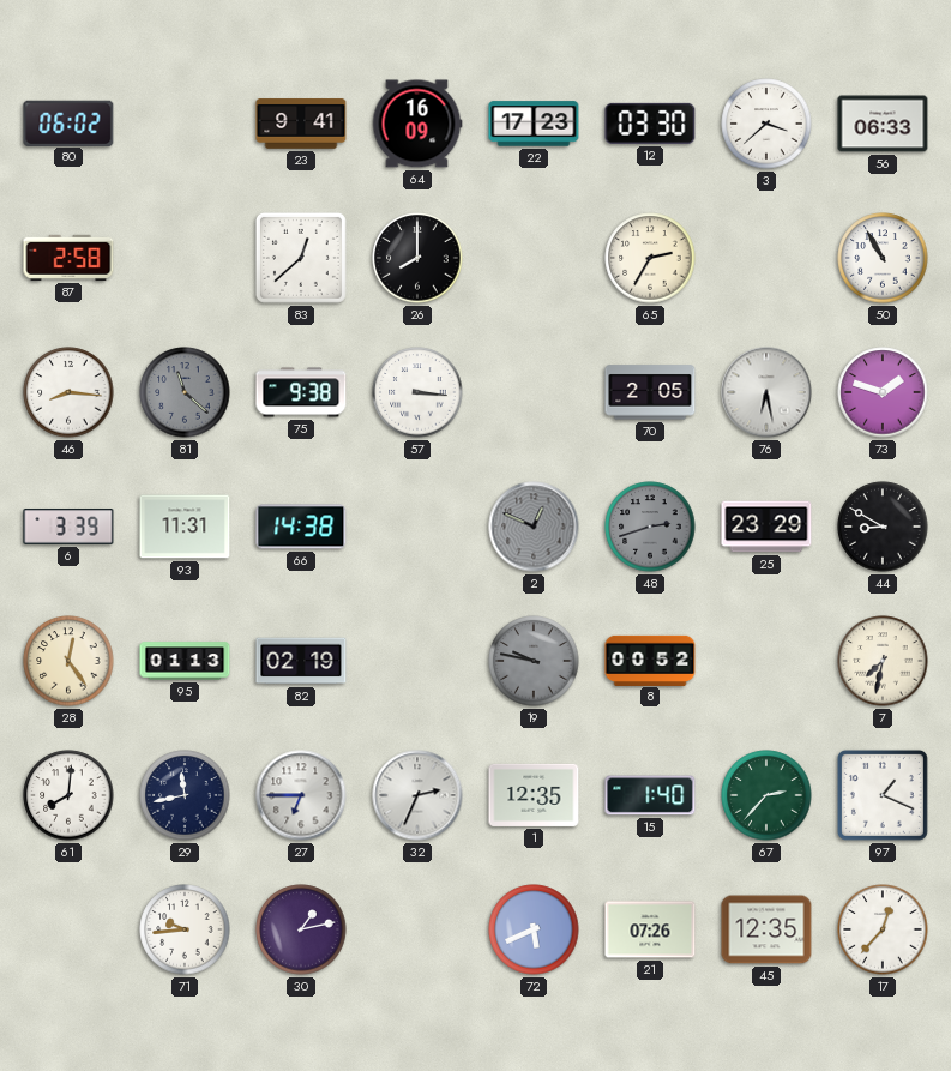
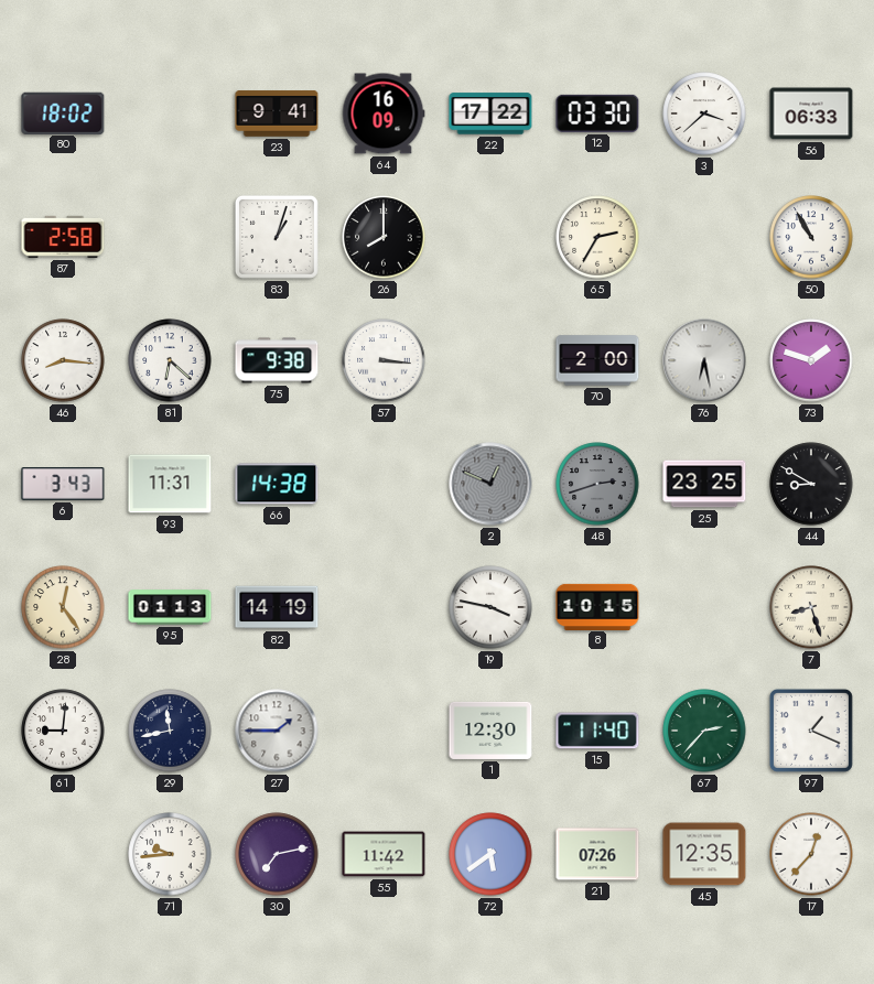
80: 06:02 -> 18:02
22: 17:23 -> 17:22
83: 12:38 -> 1:03
81: 11:22 -> 6:22
81 dial: grey -> white
70: 2:05 -> 2:00
6: 3:39 -> 3:43
25: 23:29 -> 23:25
82: 02:19 -> 14:19
19: 9:47 -> 3:47
19 dial: grey -> white
8: 00:52 -> 10:15
7: 7:32 -> 8:27
61: 8:01 -> 9:01
27: 6:45 -> 1:45
32: 2:34 -> none
1: 12:35 -> 12:30
15: 1:40 -> 11:40
30: 1:13 -> 7:13
55: none -> 11:42
72: 5:41 -> 5:39
